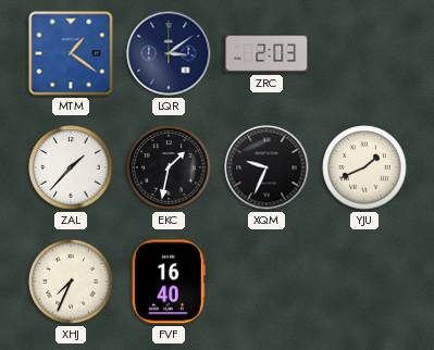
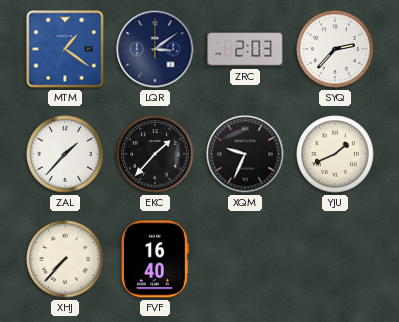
SYQ: none -> 2:37
EKC: 1:32 -> 1:37
XHJ: 7:34 -> 7:37
